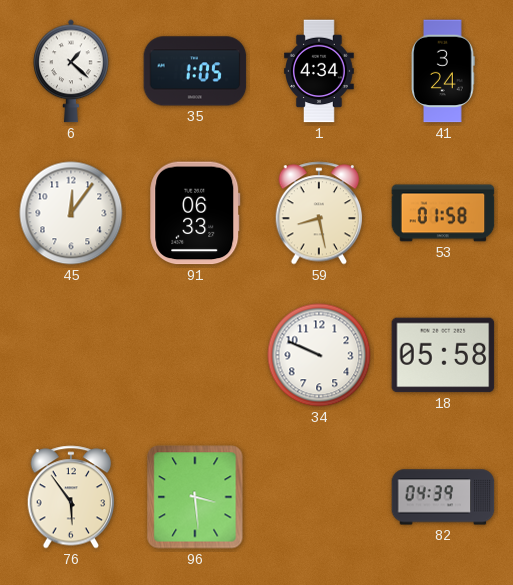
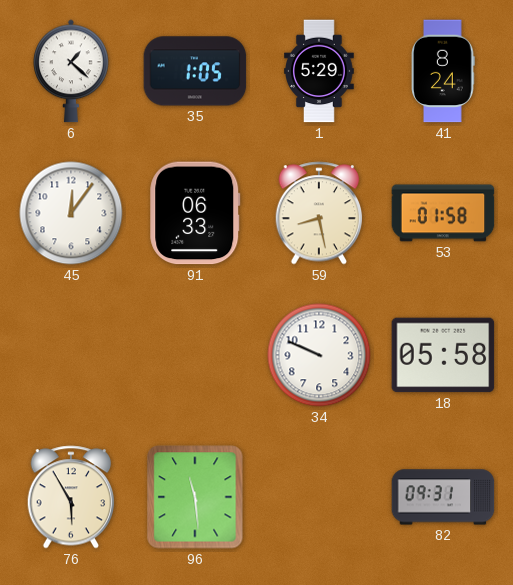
1: 4:34 -> 5:29
41: 3:24 -> 8:24
76: 5:54 -> 5:55
96: 3:29 -> 11:29
82: 04:39 -> 09:31
